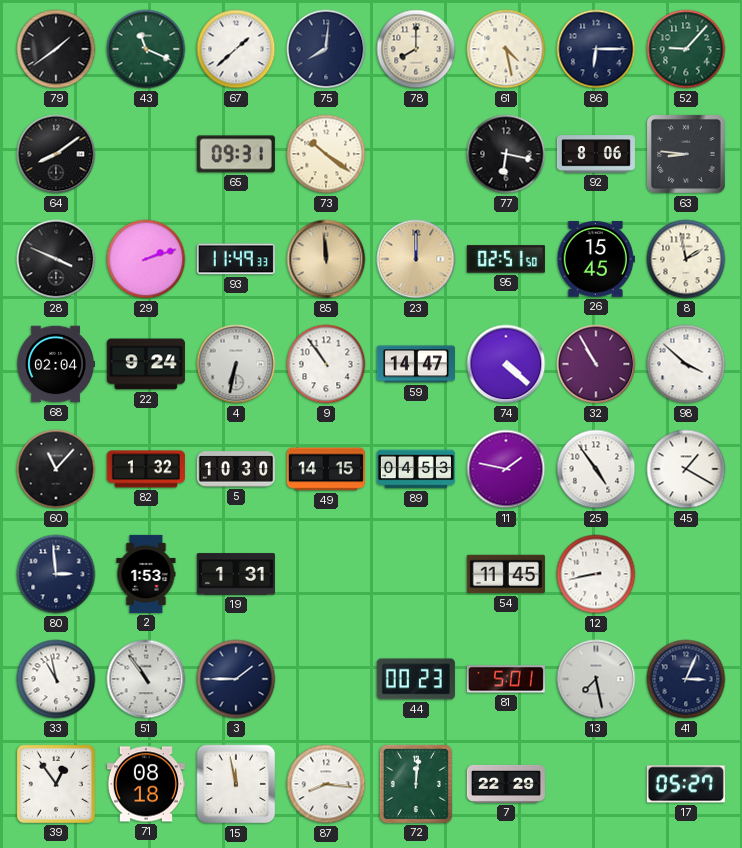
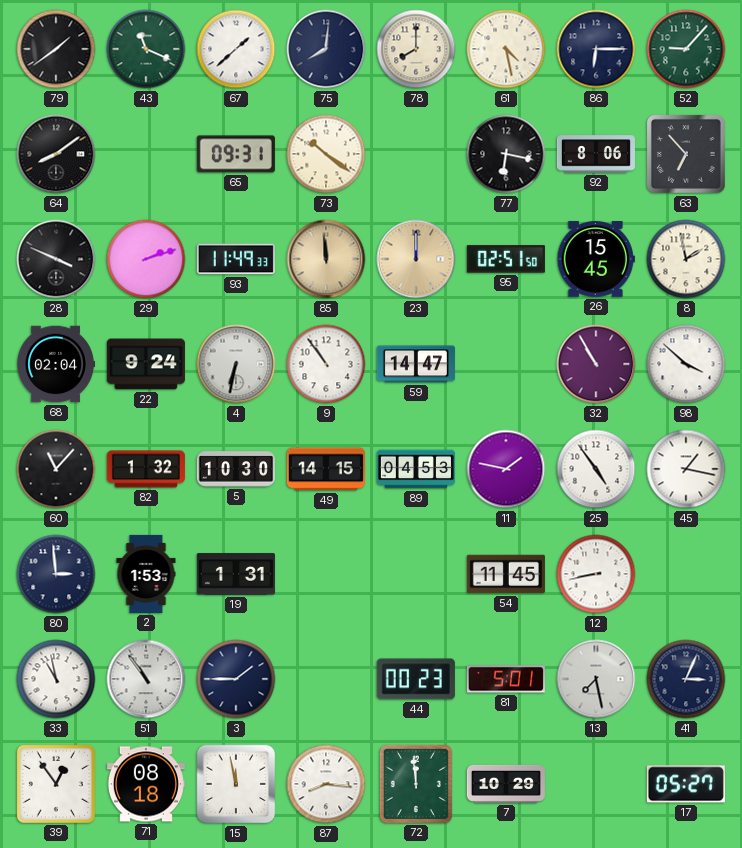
63: 8:46 -> 6:53
74: 4:22 -> none
45: 1:20 -> 1:17
72: 12:01 -> 11:59
7: 22:29 -> 10:29
